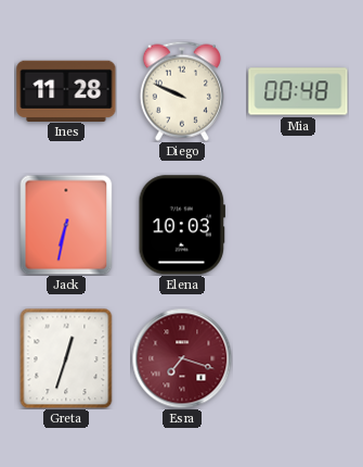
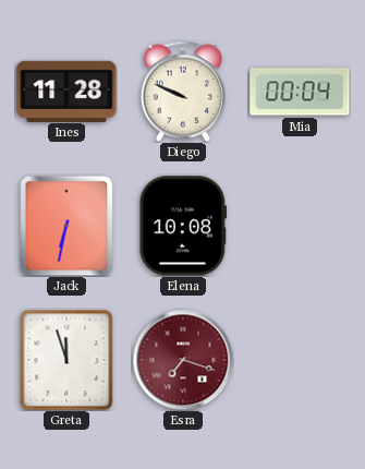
Mia: 00:48 -> 00:04
Elena: 10:03 -> 10:08
Greta: 12:33 -> 11:57
